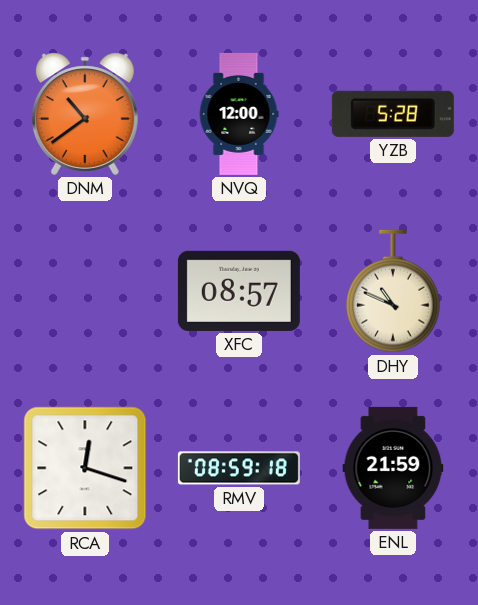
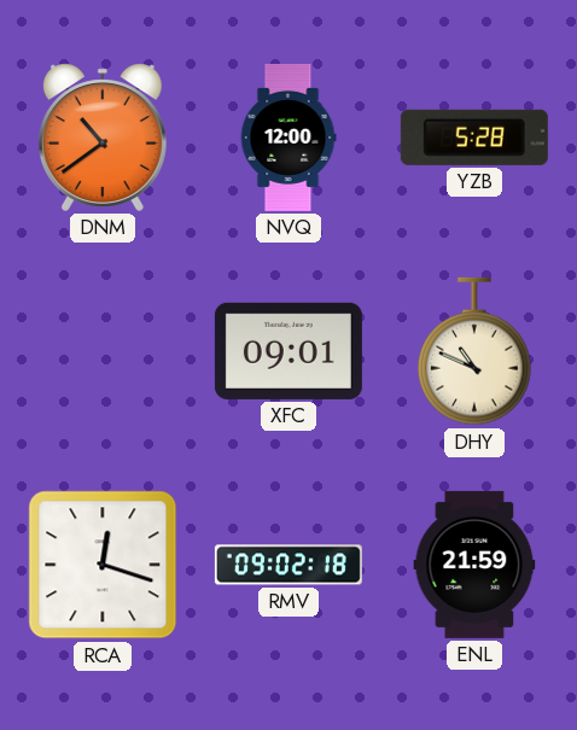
XFC: 08:57 -> 09:01
RMV: 08:59 -> 09:02
